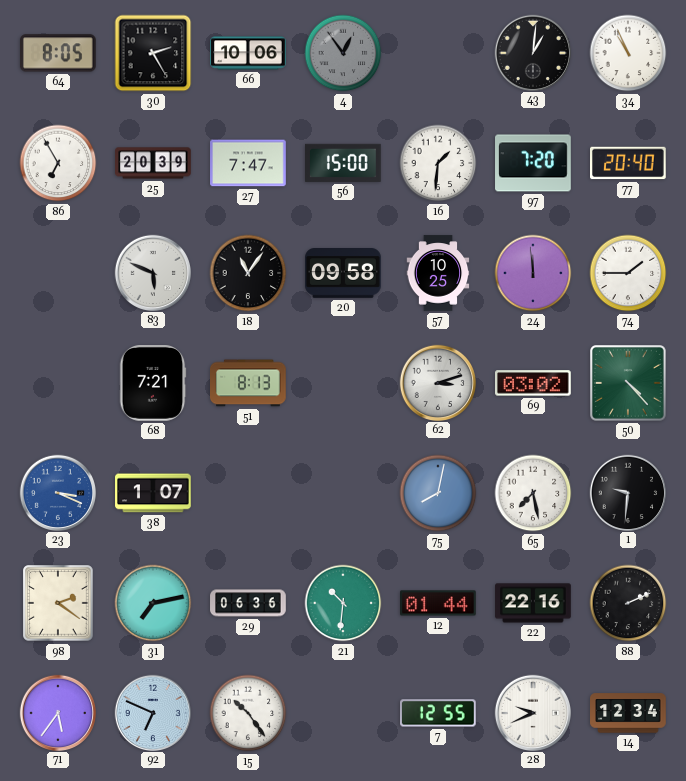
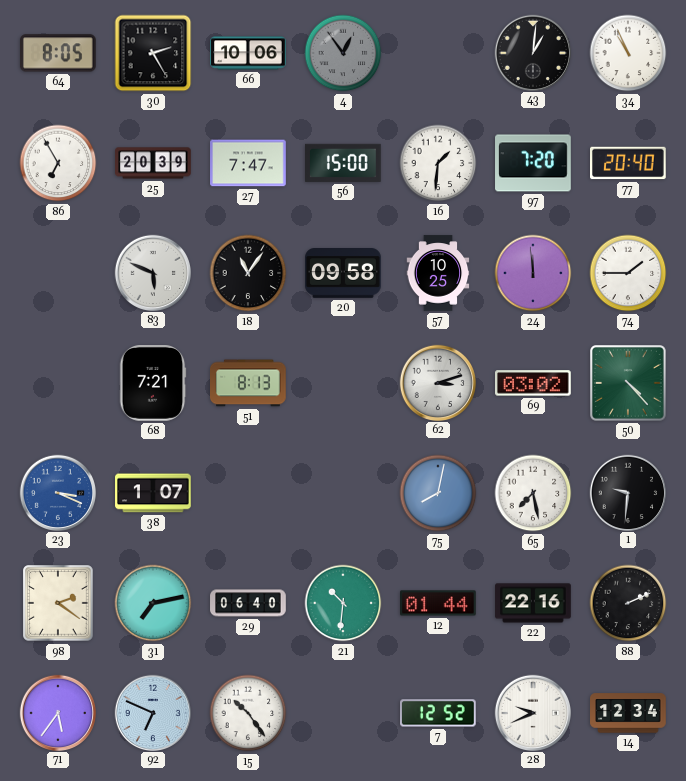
29: 06:36 -> 06:40
7: 12:55 -> 12:52
